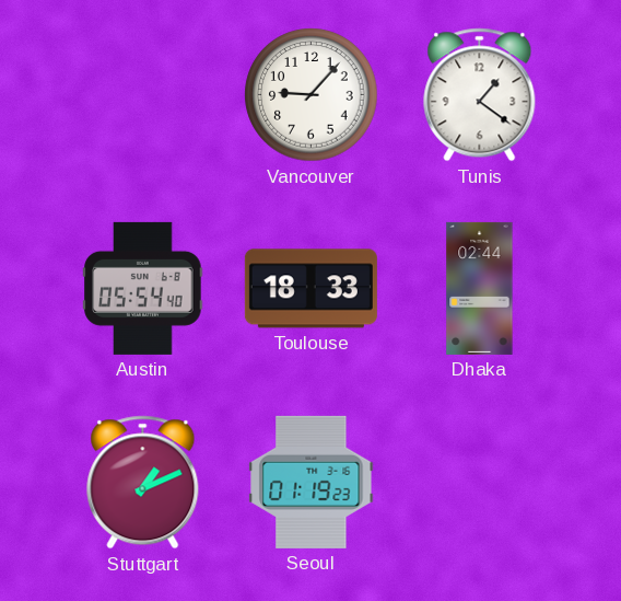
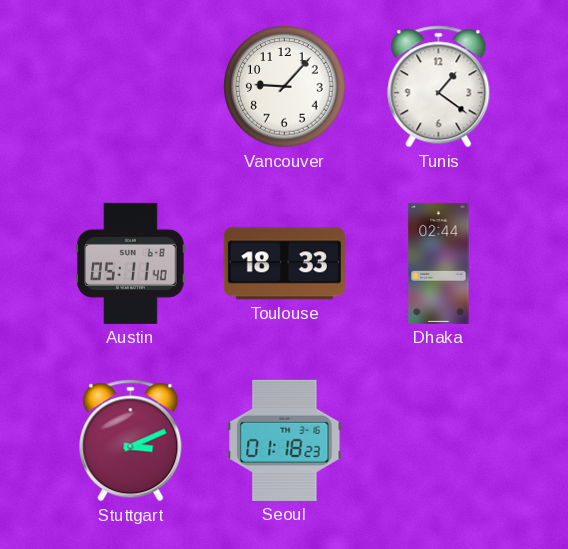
Austin: 05:54 -> 05:11
Stuttgart: 1:11 -> 3:11
Seoul: 01:19 -> 01:18
